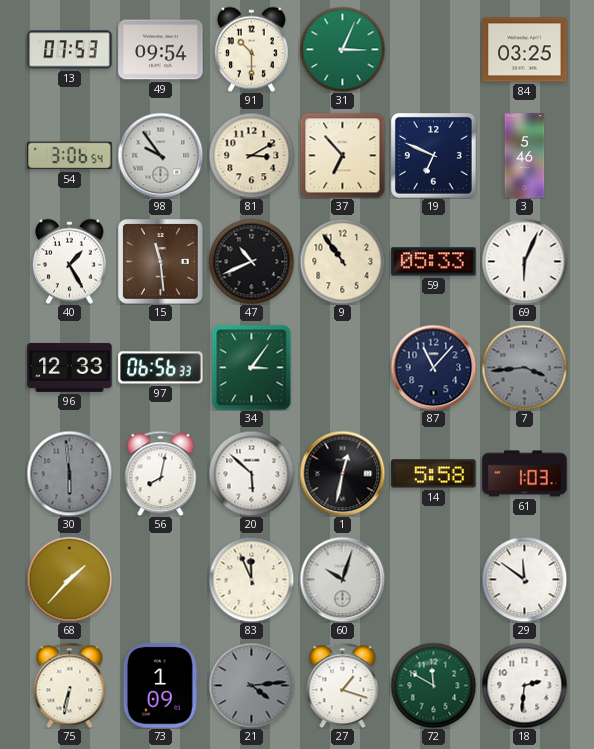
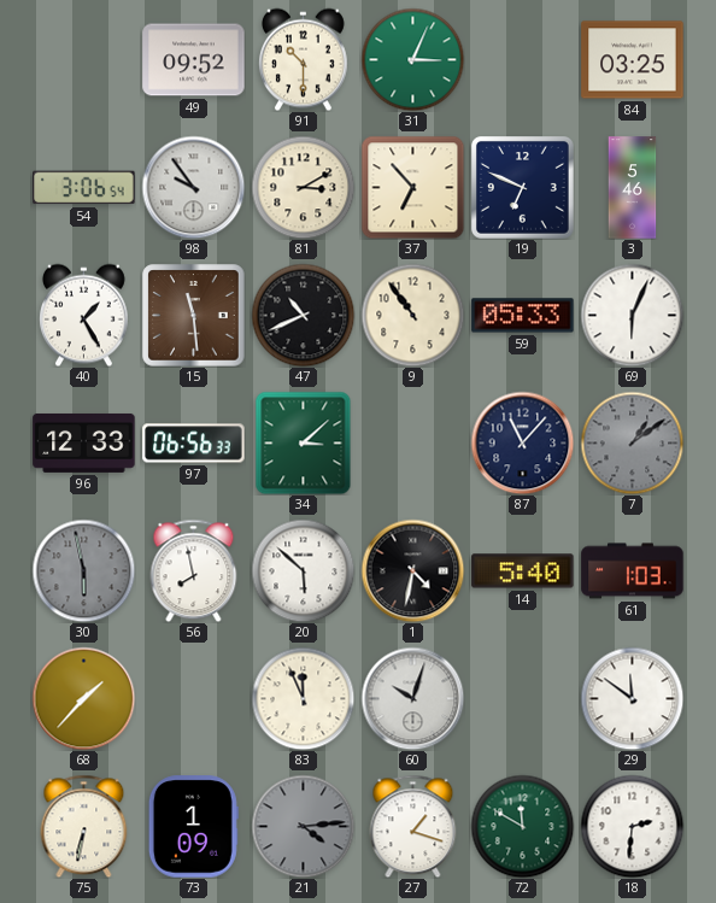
13: 07:53 -> none
49: 09:54 -> 09:52
34: 3:06 -> 3:08
7: 3:44 -> 1:09
30: 5:59 -> 5:58
56: 8:02 -> 7:58
1: 12:32 -> 4:32
14: 5:58 -> 5:40
